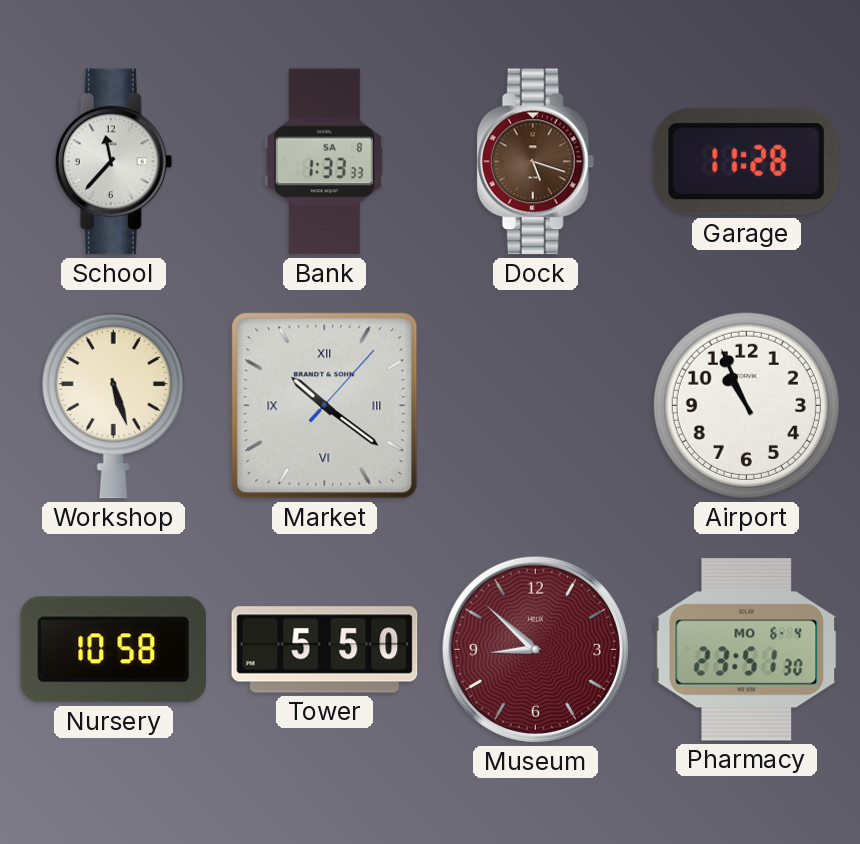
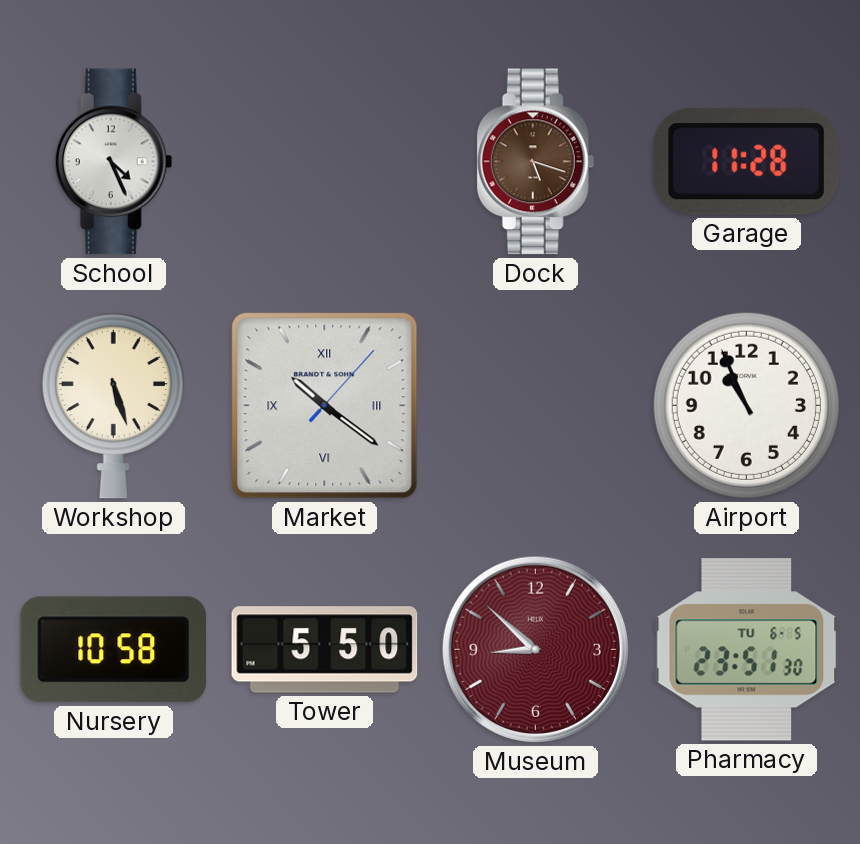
School: 11:37 -> 4:26
Bank: 1:33 -> none
Pharmacy date: MO 6-4 -> TU 6-5
